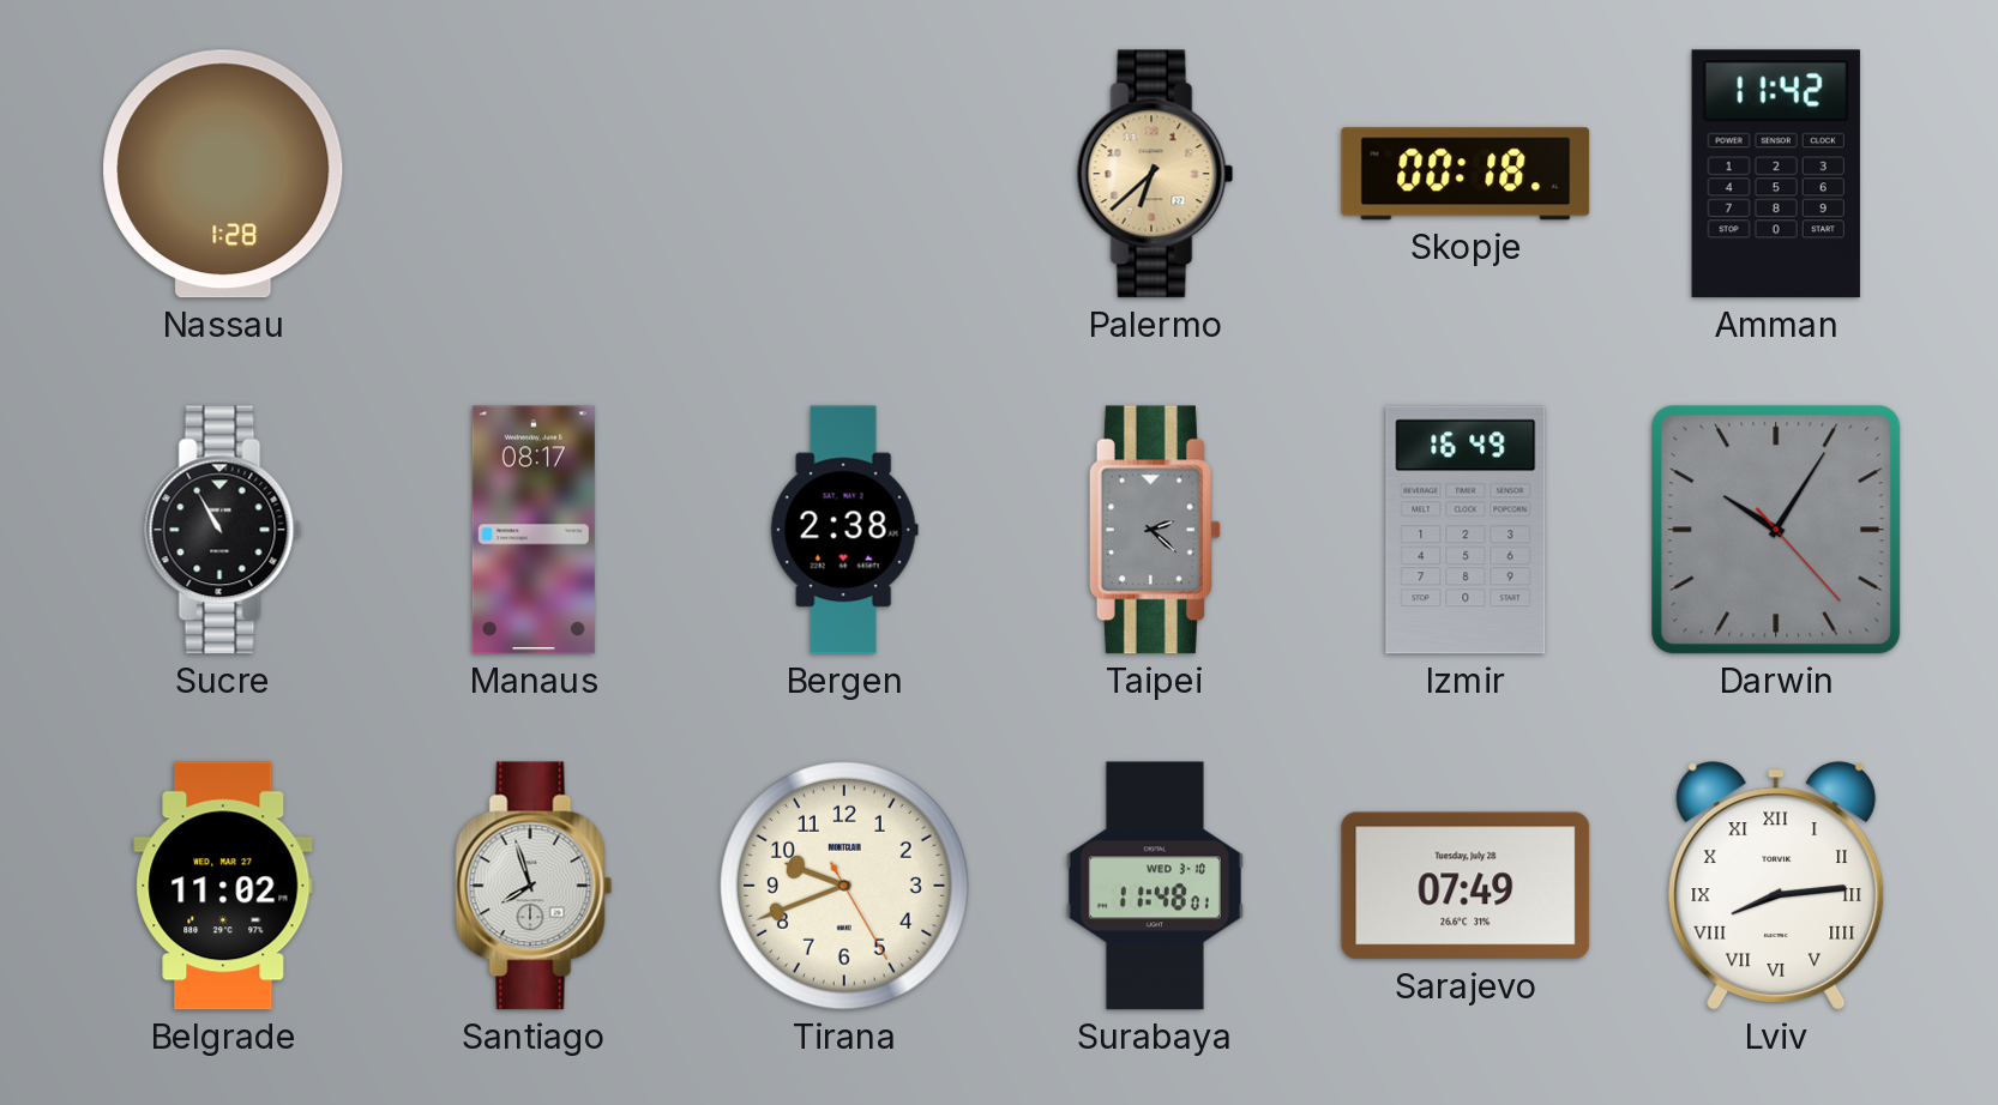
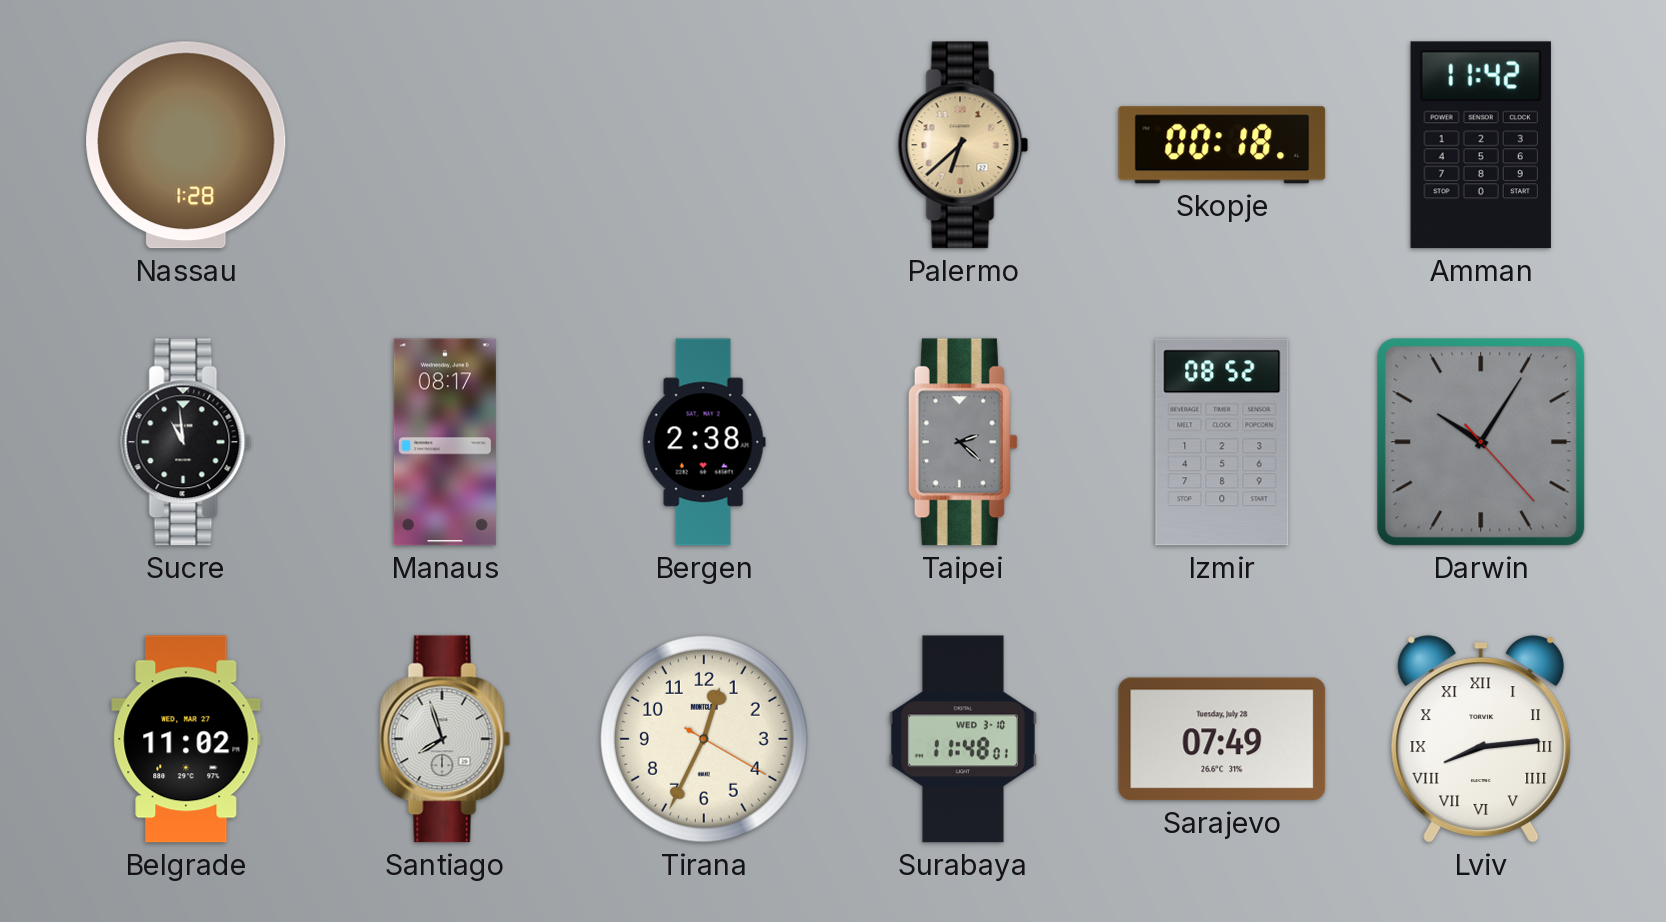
Sucre: 10:55 -> 10:59
Izmir: 16:49 -> 08:52
Tirana: 9:41 -> 12:34
